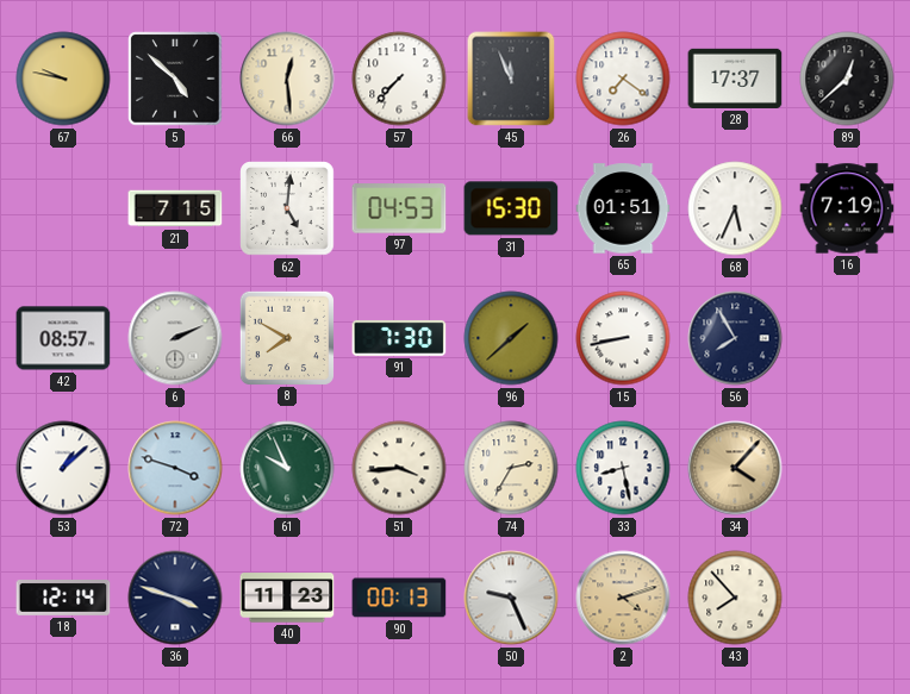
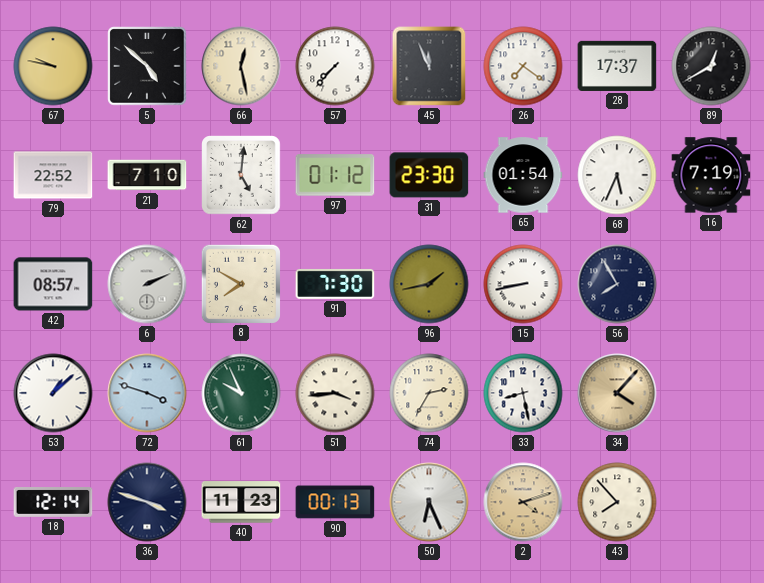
66: 12:29 -> 12:28
89: 12:38 -> 12:40
79: none -> 22:52
21: 7:15 -> 7:10
97: 04:53 -> 01:12
31: 15:30 -> 23:30
65: 01:51 -> 01:54
96: 1:38 -> 1:43
50: 9:26 -> 6:26
